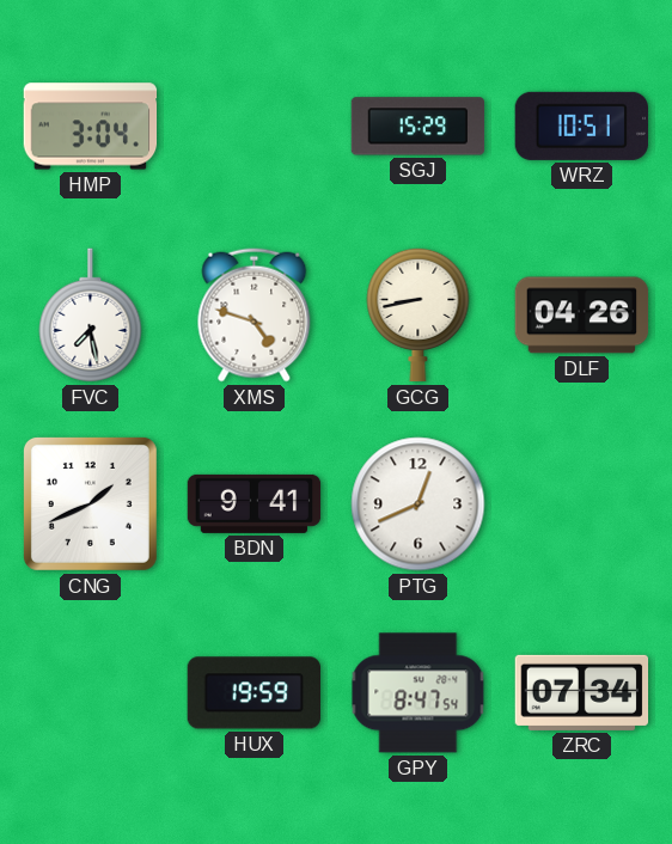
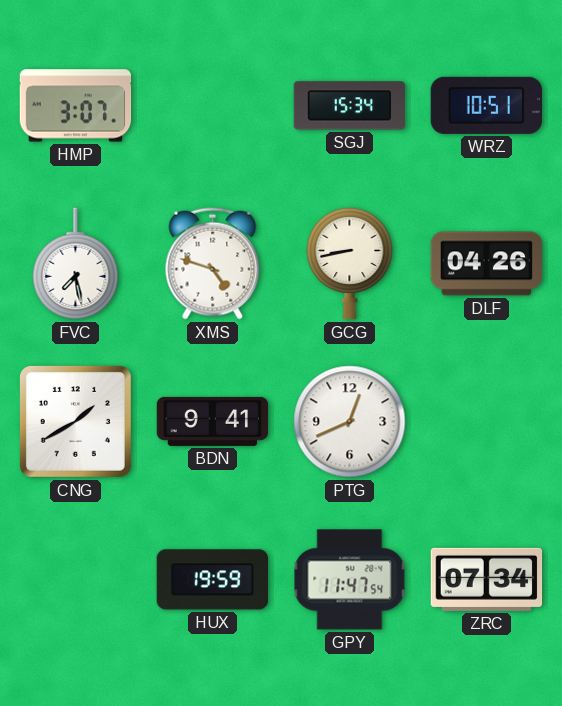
HMP: 3:04 -> 3:07
SGJ: 15:29 -> 15:34
CNG: 1:41 -> 1:40
GPY: 8:47 -> 11:47
